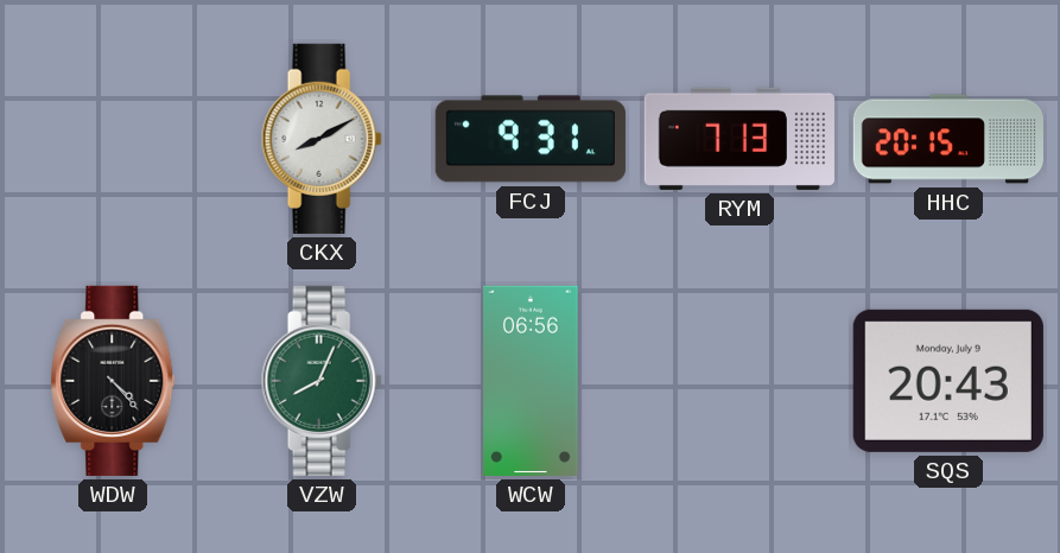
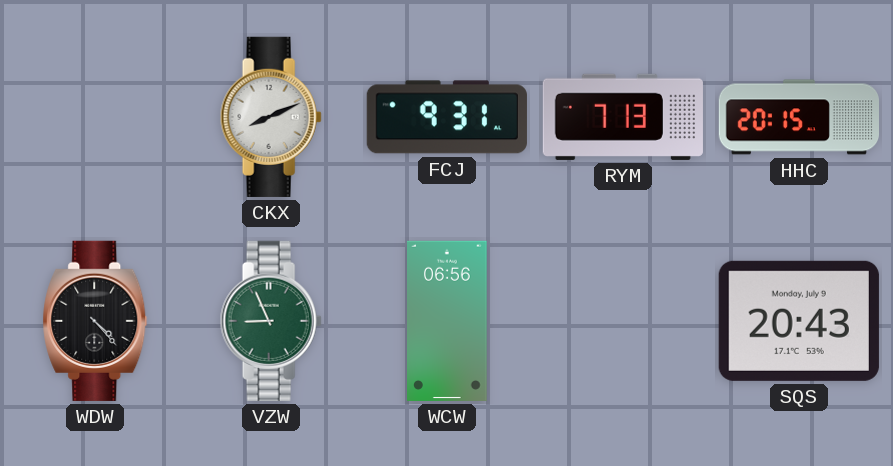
CKX: 8:10 -> 8:11
VZW: 8:04 -> 8:56
